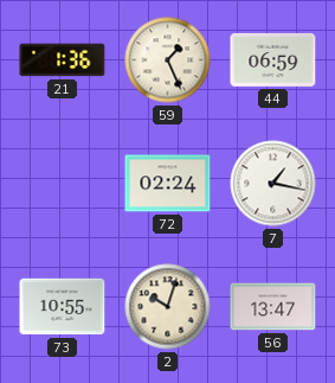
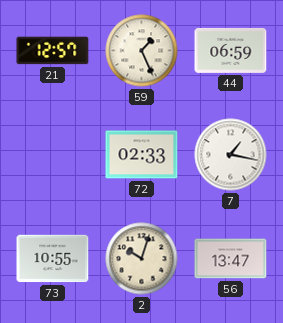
21: 1:36 -> 12:57
72: 02:24 -> 02:33
